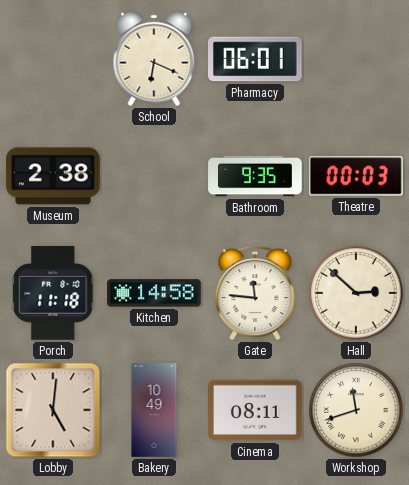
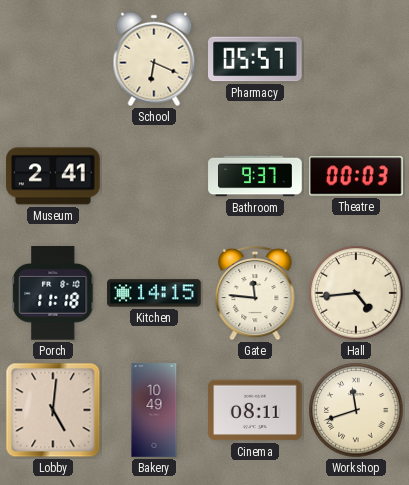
Pharmacy: 06:01 -> 05:57
Museum: 2:38 -> 2:41
Bathroom: 9:35 -> 9:37
Kitchen: 14:58 -> 14:15
Hall: 2:52 -> 4:44
